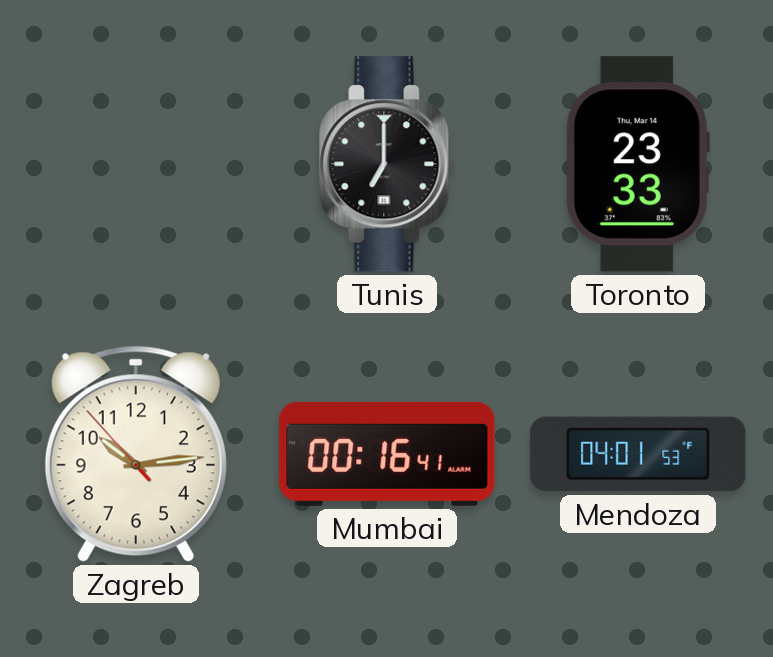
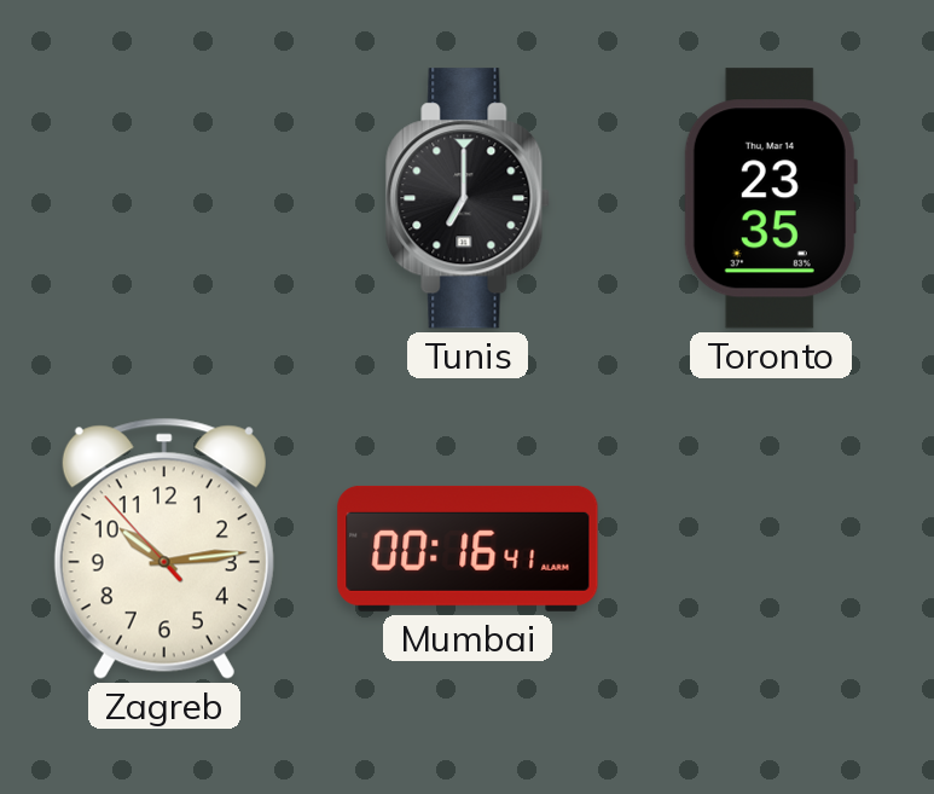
Toronto: 23:33 -> 23:35
Mendoza: 04:01 -> none
